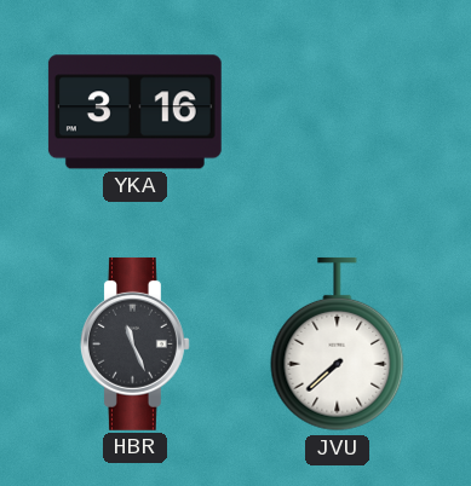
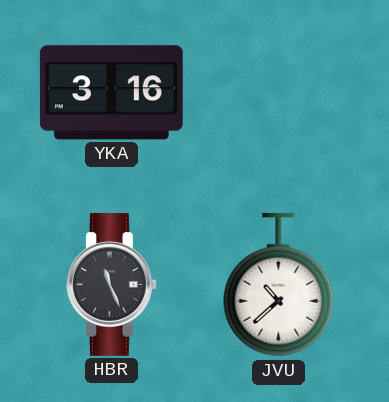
JVU: 7:38 -> 10:38
